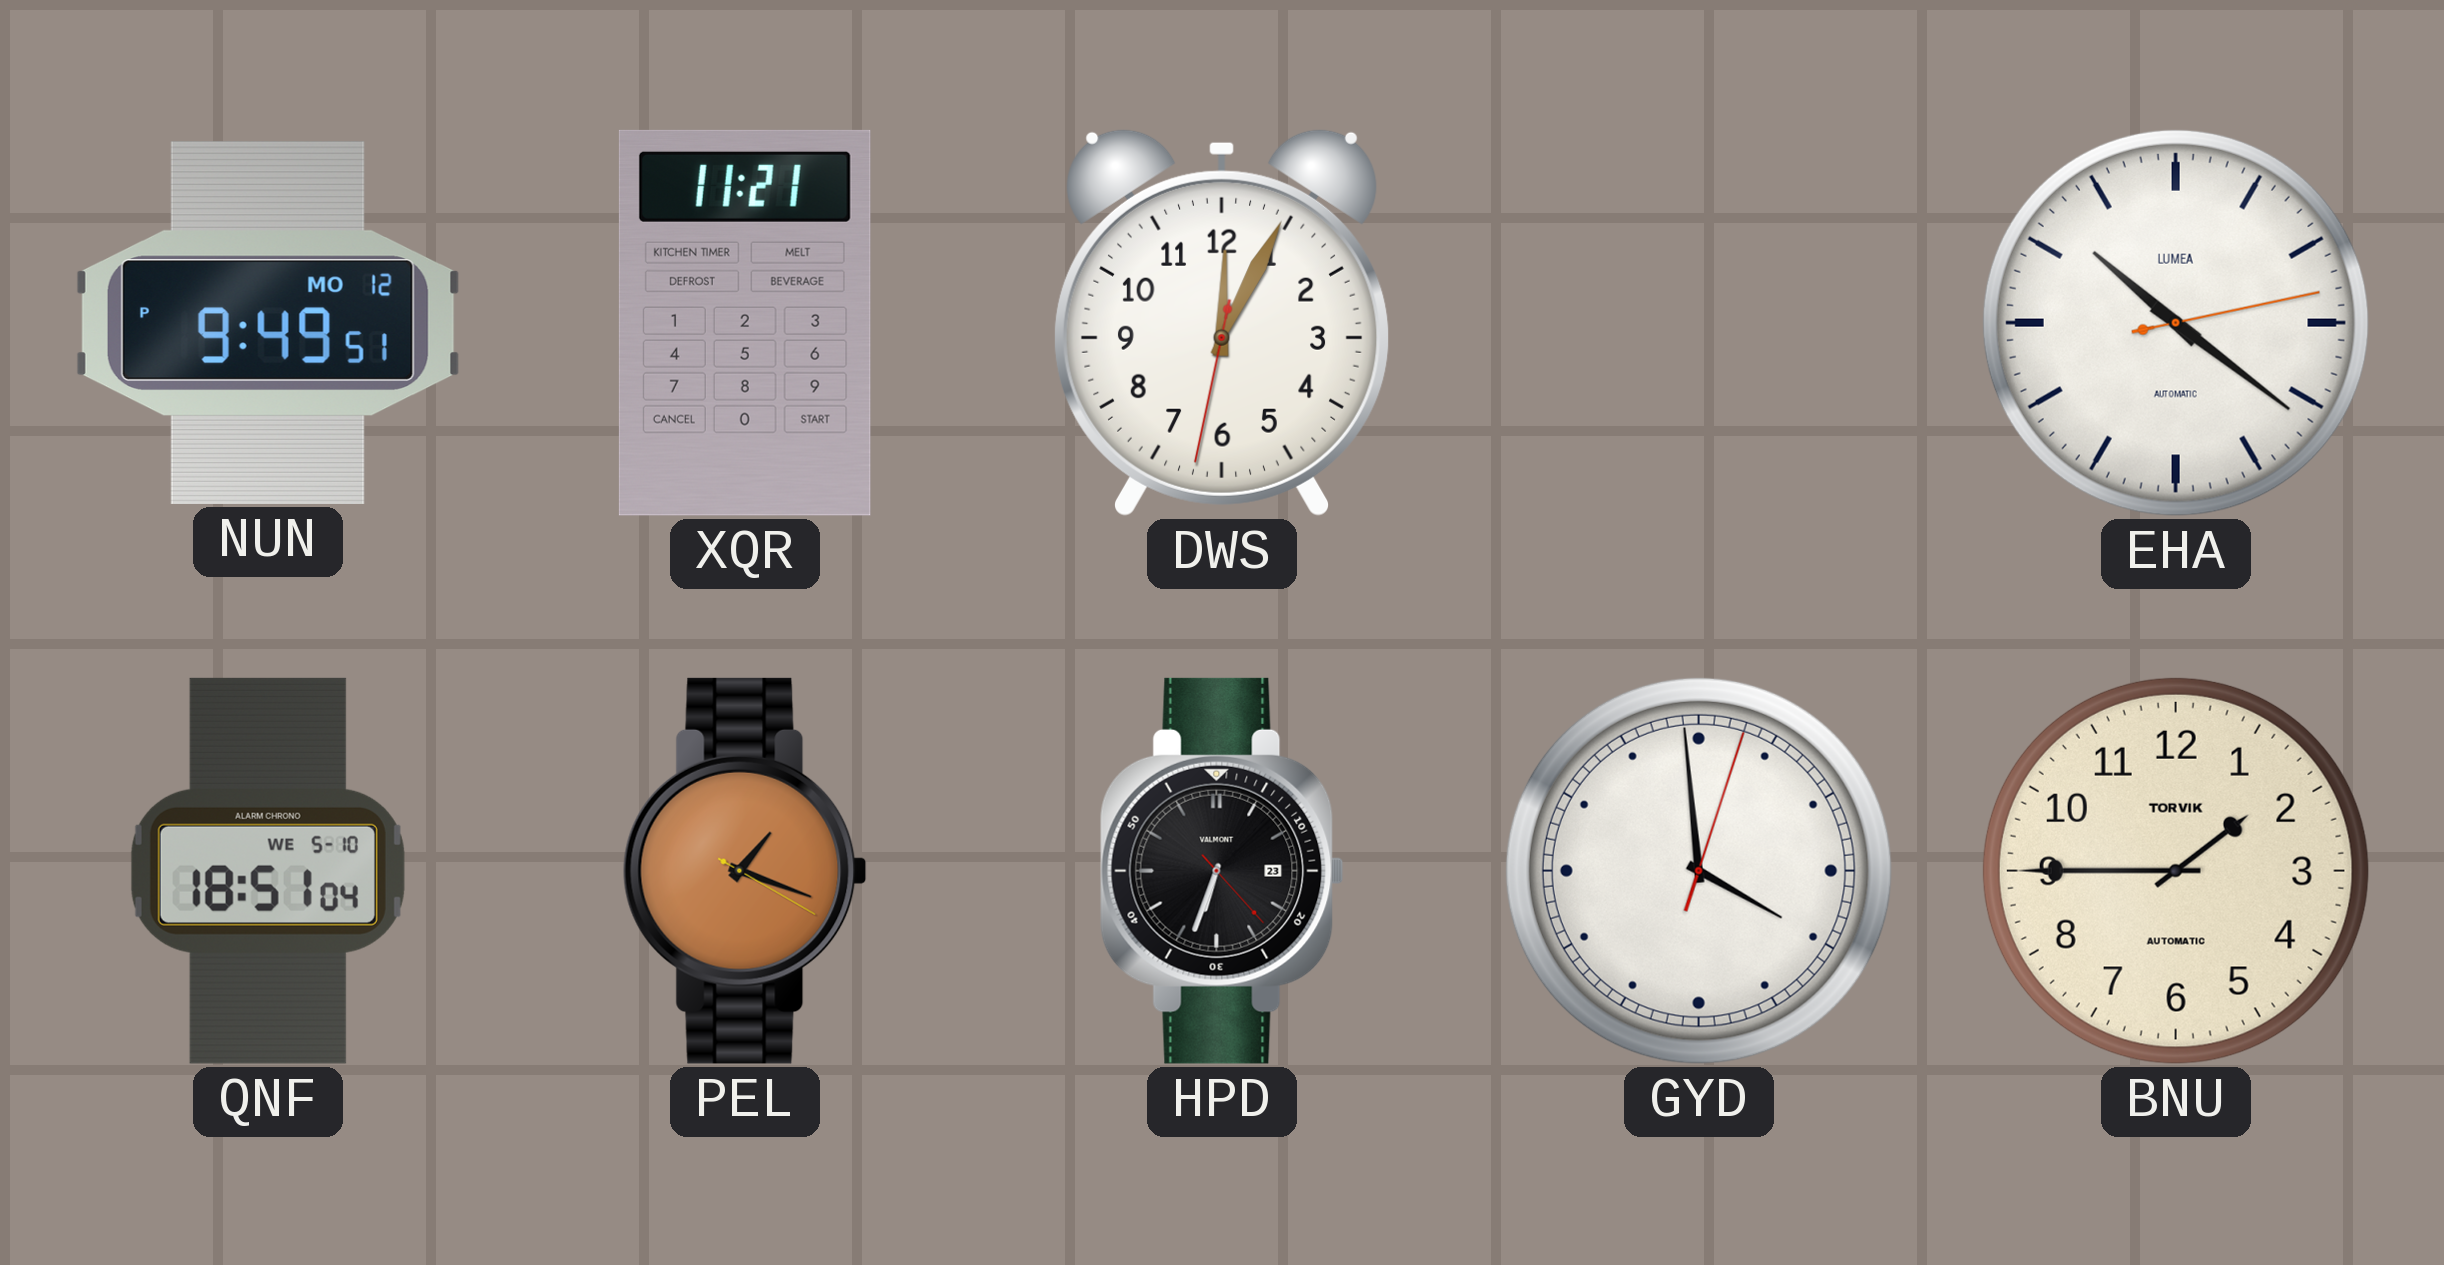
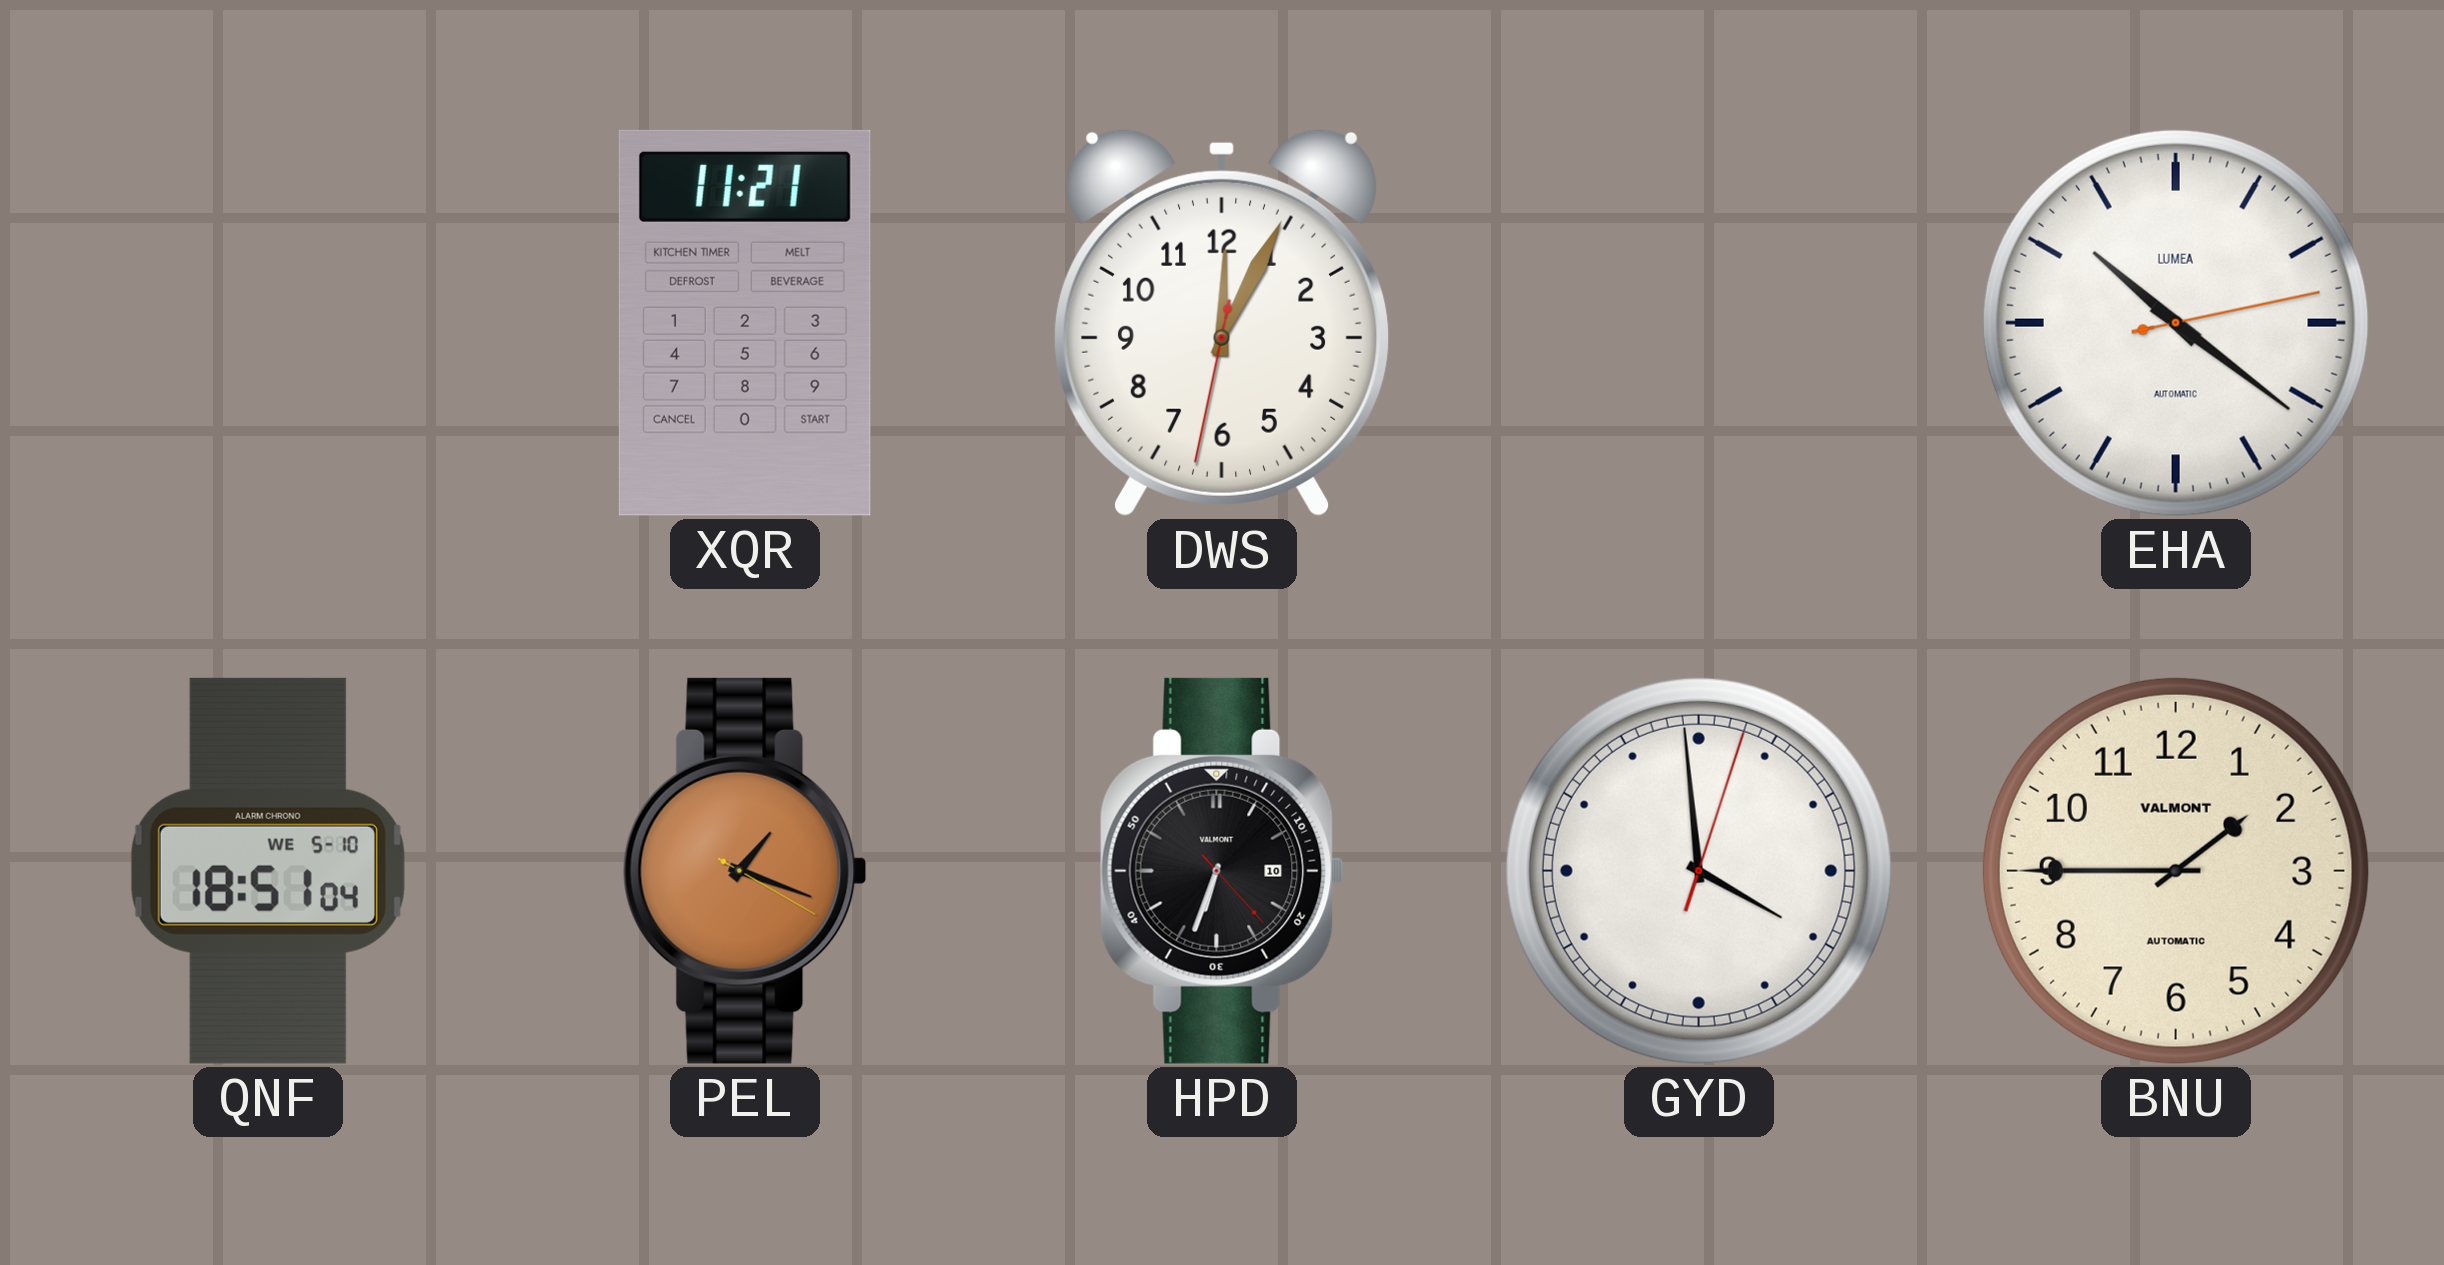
NUN: 9:49 -> none
HPD date: 23 -> 10
BNU brand: TORVIK -> VALMONT
